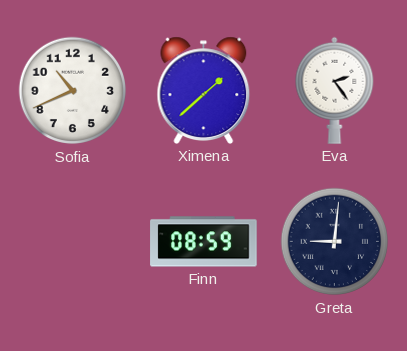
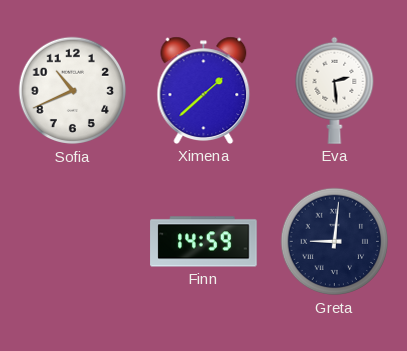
Eva: 2:24 -> 2:29
Finn: 08:59 -> 14:59
